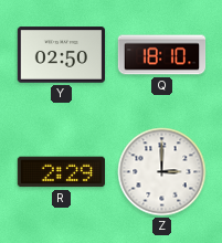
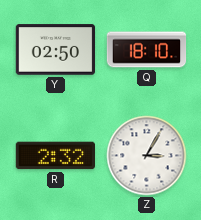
R: 2:29 -> 2:32
Z: 3:00 -> 3:05
